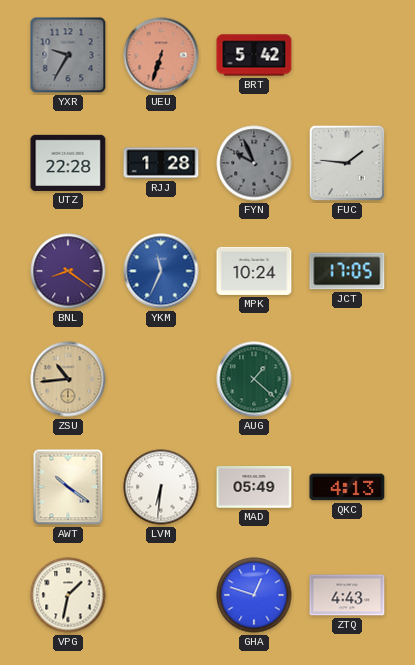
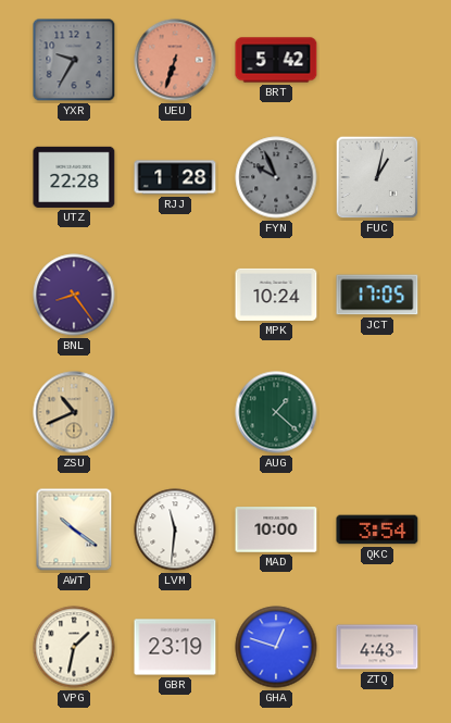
FUC: 1:46 -> 1:02
BNL: 8:21 -> 8:24
YKM: 11:34 -> none
ZSU: 10:44 -> 10:41
LVM: 6:31 -> 11:31
MAD: 05:49 -> 10:00
QKC: 4:13 -> 3:54
GBR: none -> 23:19
